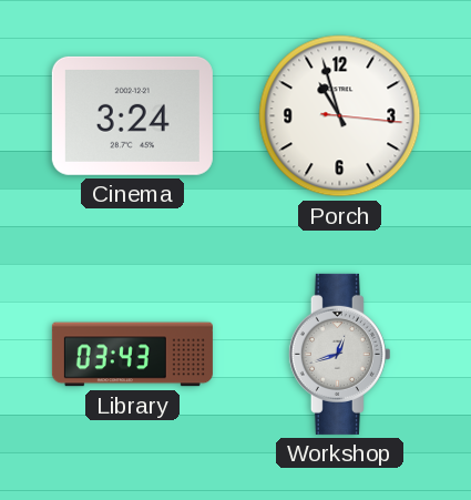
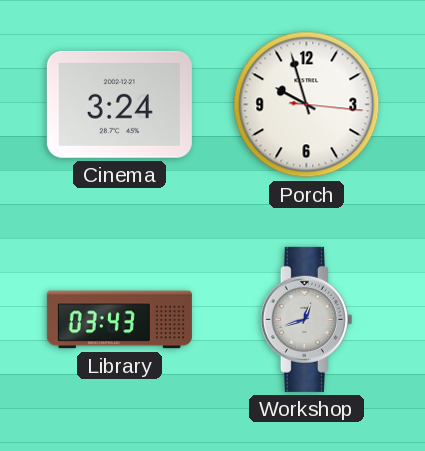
Porch: 10:57 -> 9:57
